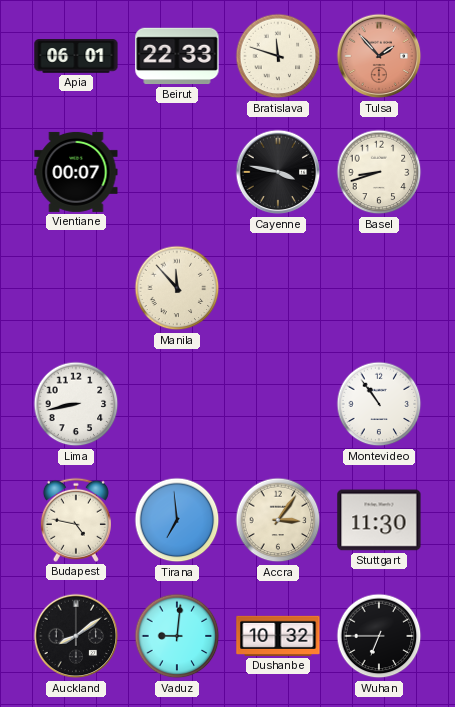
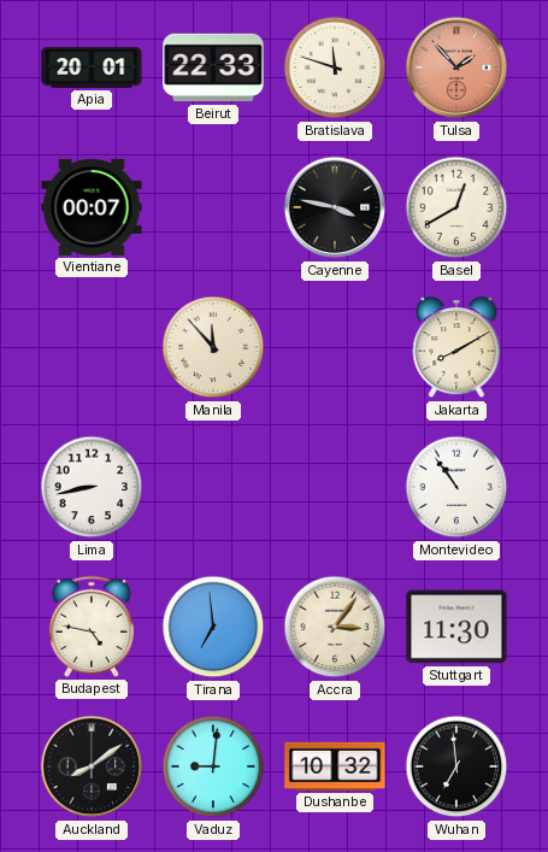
Apia: 06:01 -> 20:01
Basel: 8:42 -> 12:40
Jakarta: none -> 8:10
Wuhan: 6:45 -> 6:59
